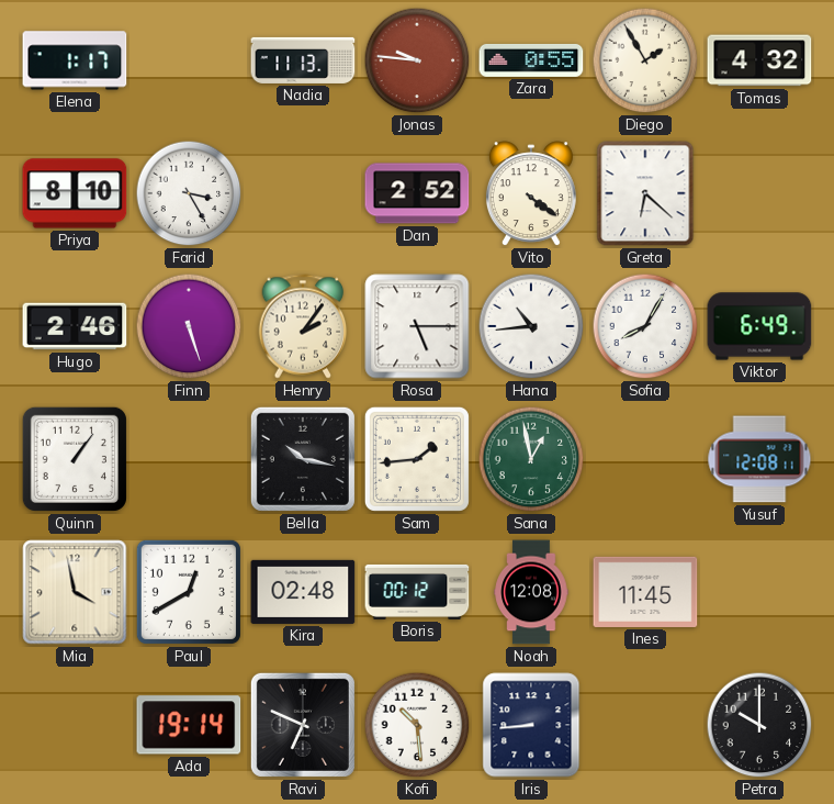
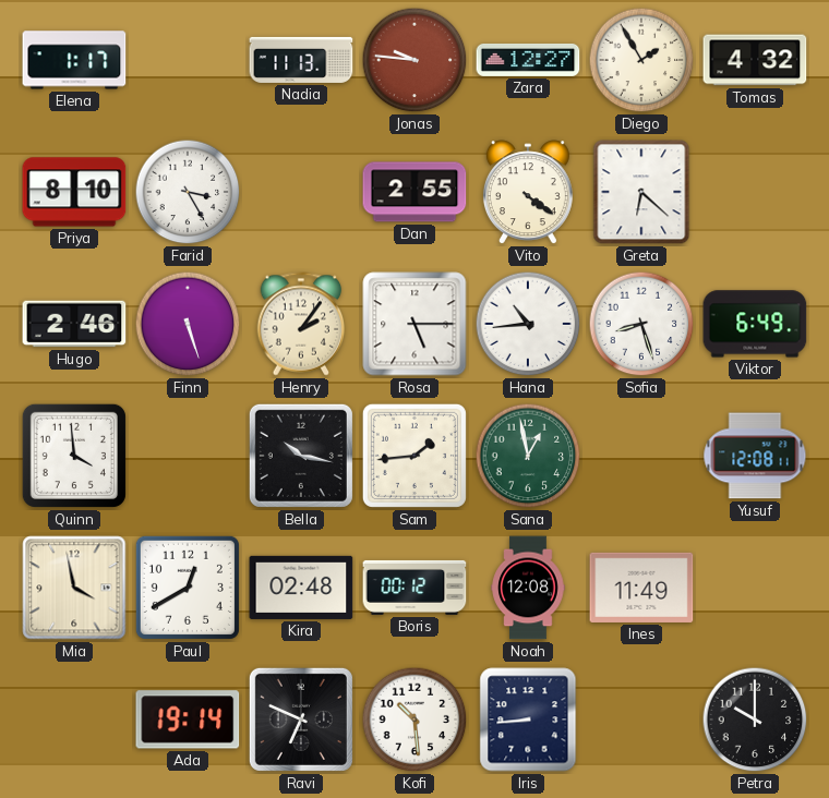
Zara: 0:55 -> 12:27
Dan: 2:52 -> 2:55
Sofia: 8:05 -> 8:27
Quinn: 1:06 -> 3:59
Ines: 11:45 -> 11:49
